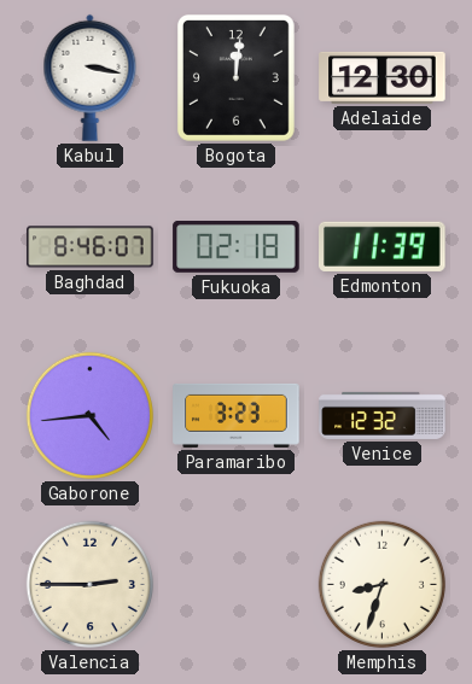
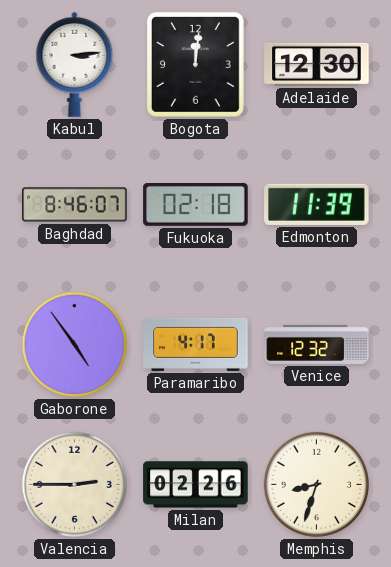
Kabul: 3:17 -> 3:14
Gaborone: 4:44 -> 4:54
Paramaribo: 3:23 -> 4:17
Milan: none -> 02:26
